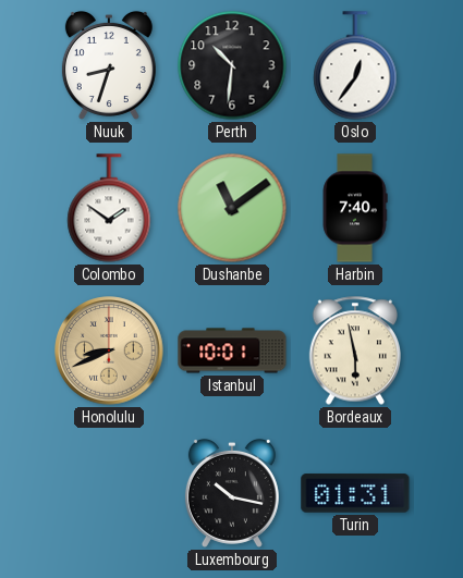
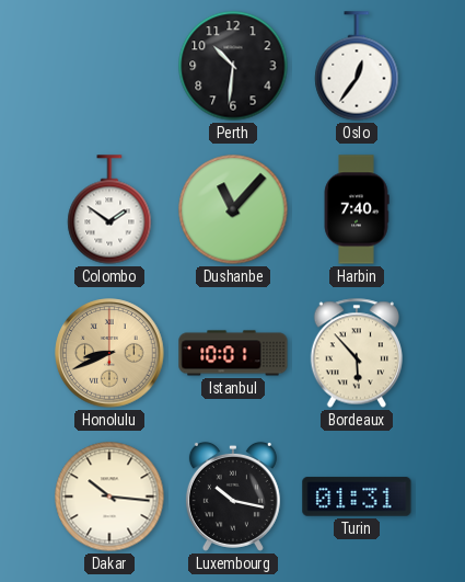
Nuuk: 8:33 -> none
Dushanbe: 11:09 -> 11:07
Bordeaux: 5:58 -> 5:53
Dakar: none -> 10:16
